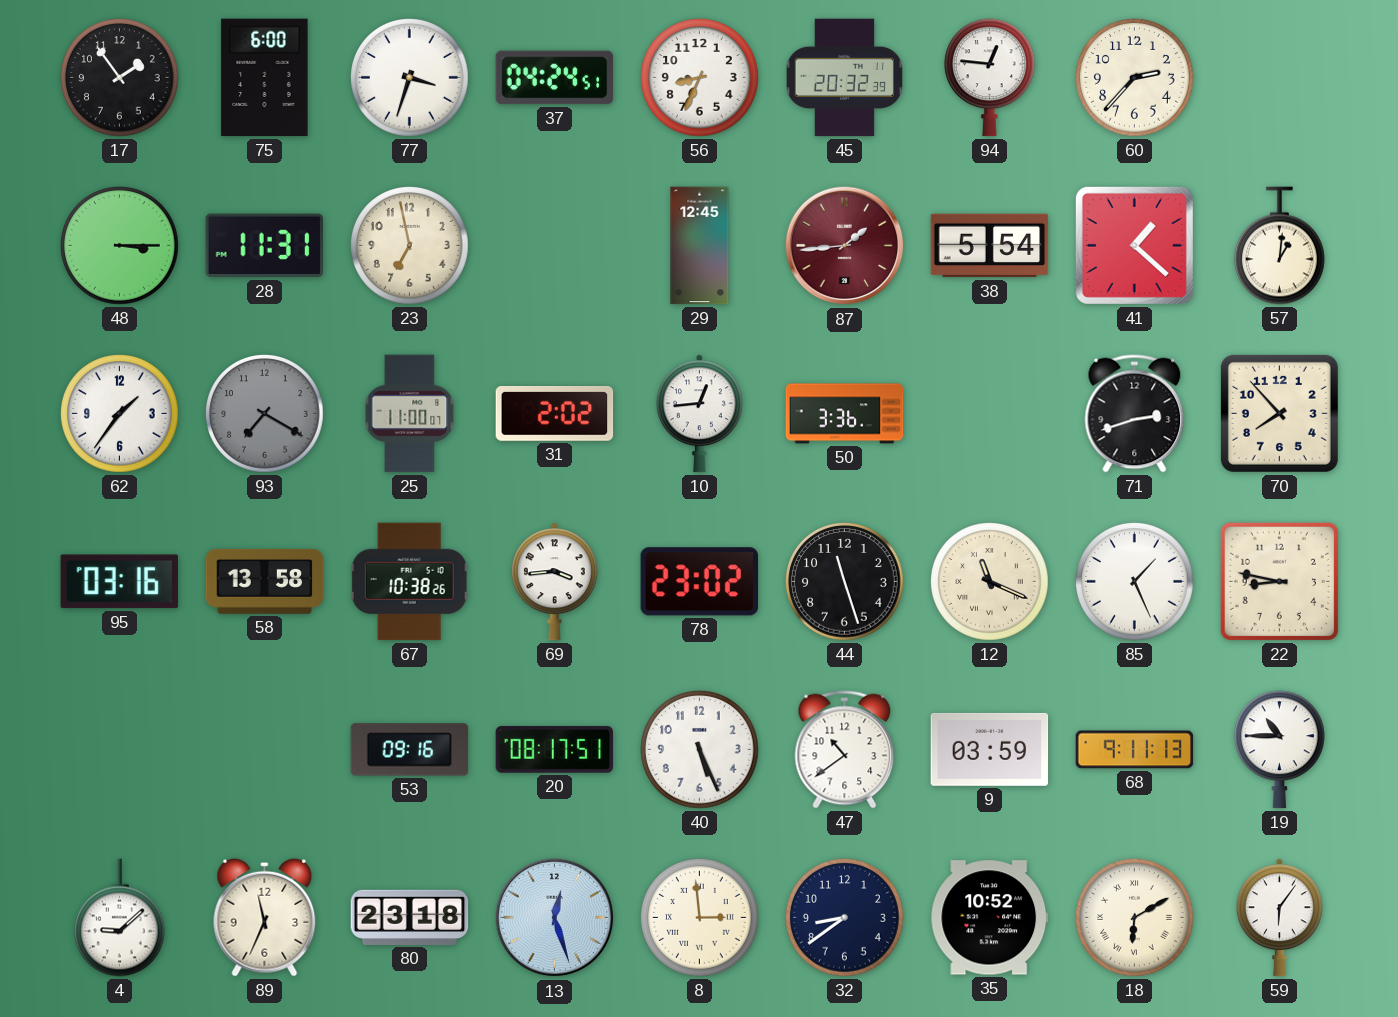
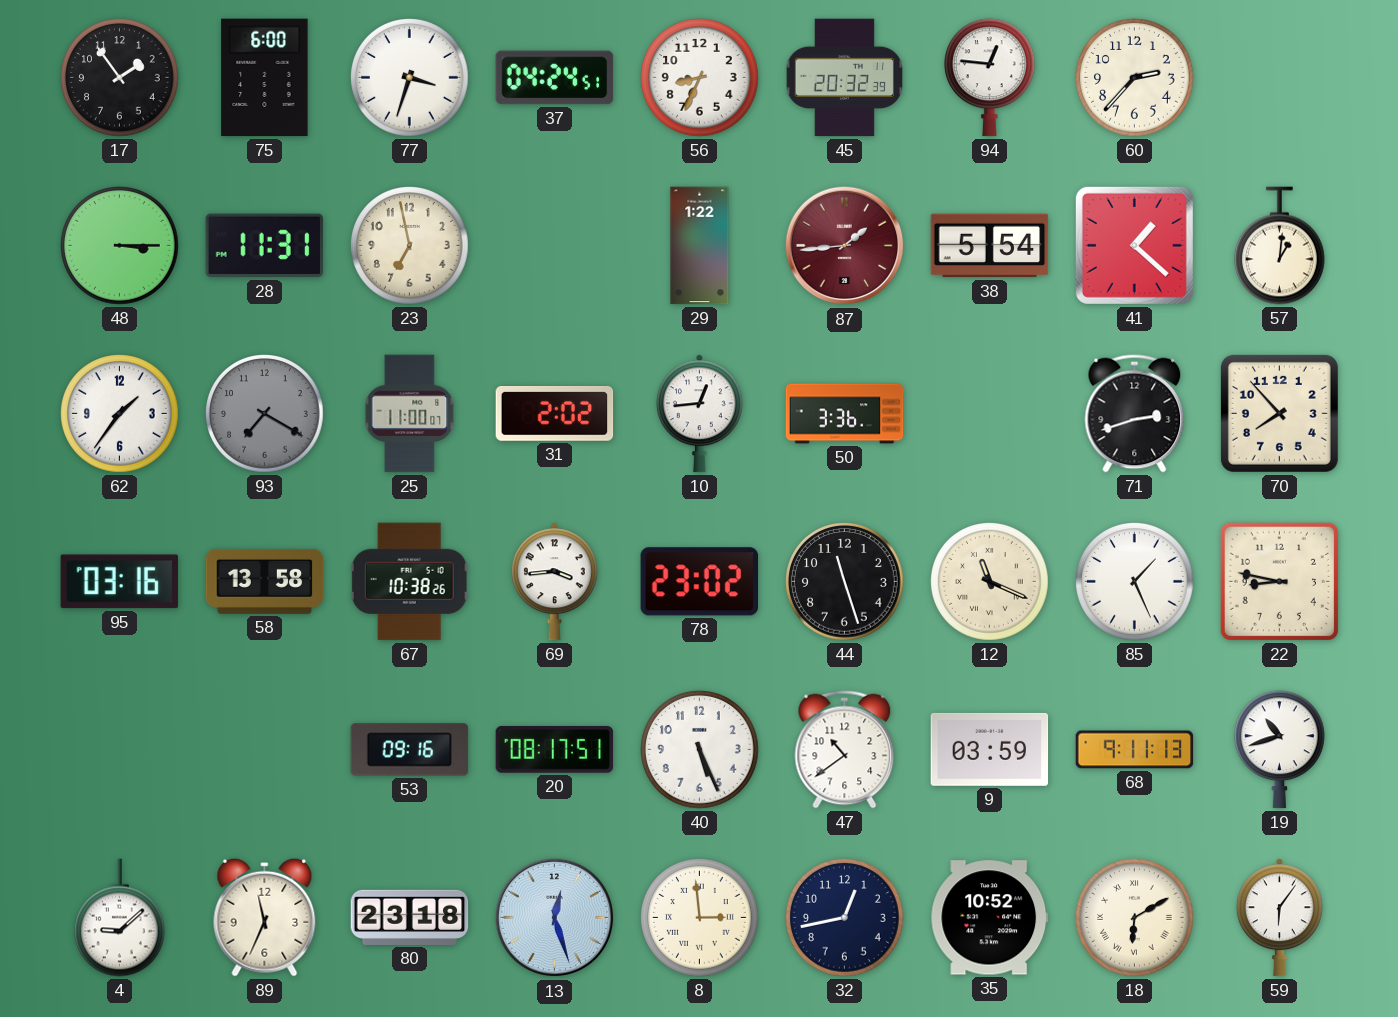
29: 12:45 -> 1:22
19: 10:45 -> 10:42
32: 8:39 -> 12:43
